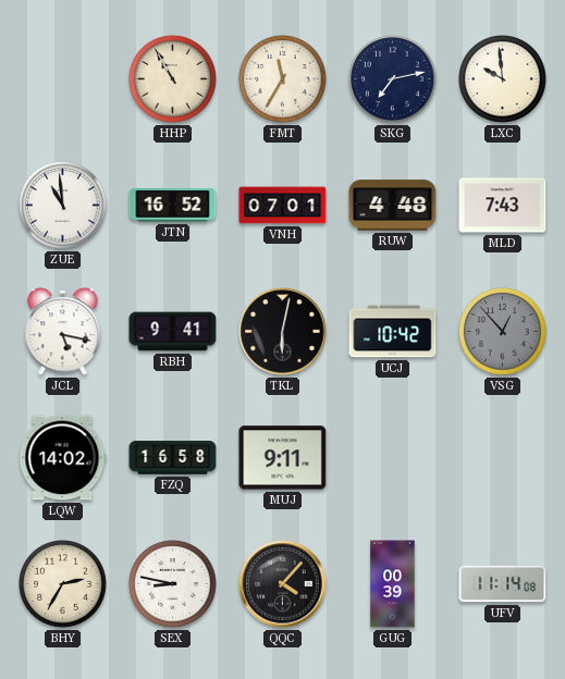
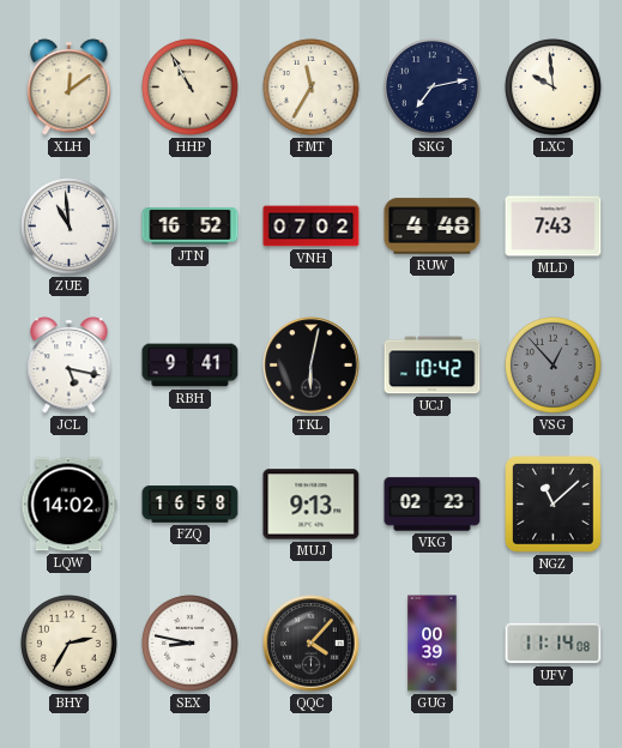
XLH: none -> 12:09
VNH: 07:01 -> 07:02
MUJ: 9:11 -> 9:13
VKG: none -> 02:23
NGZ: none -> 11:08
